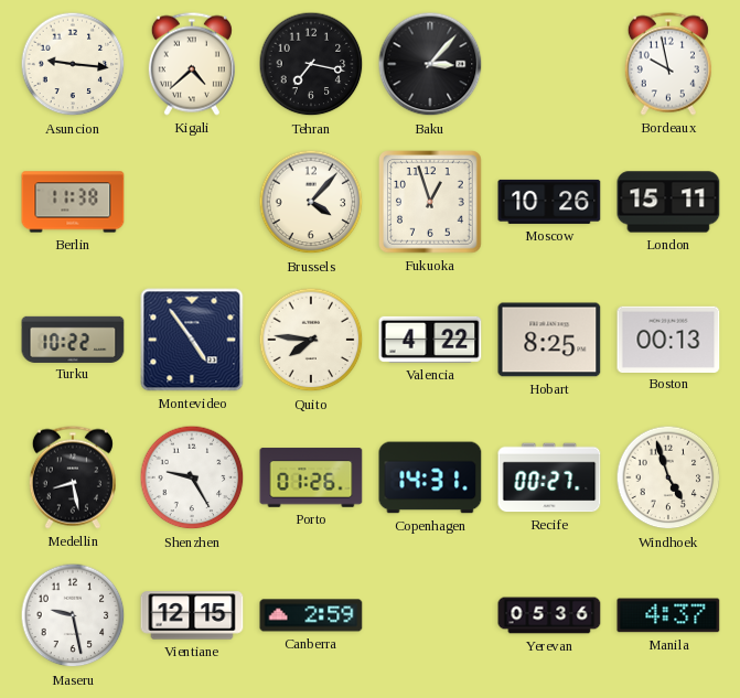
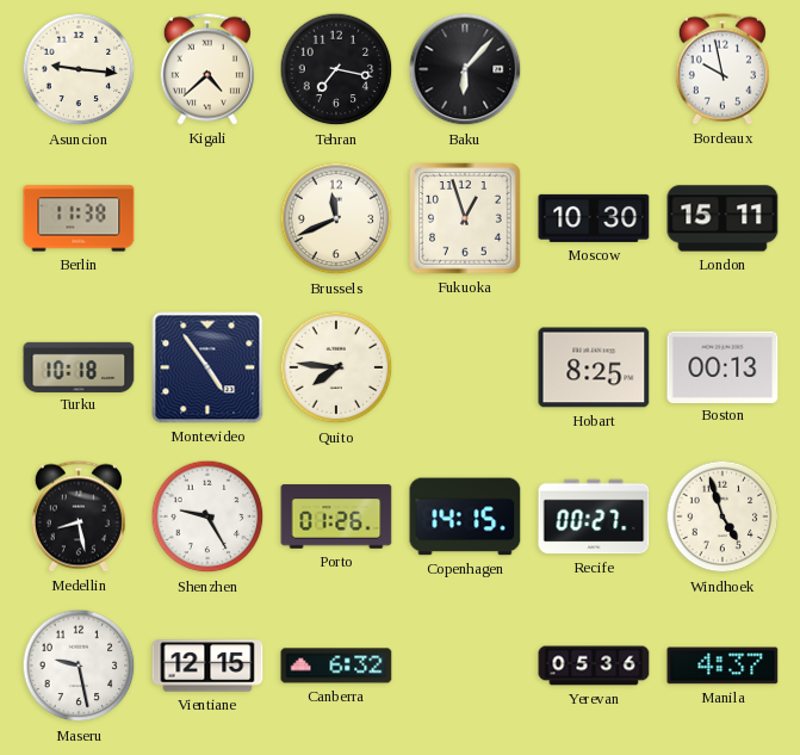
Baku: 3:07 -> 6:07
Brussels: 4:07 -> 11:41
Moscow: 10:26 -> 10:30
Turku: 10:22 -> 10:18
Valencia: 4:22 -> none
Copenhagen: 14:31 -> 14:15
Canberra: 2:59 -> 6:32
